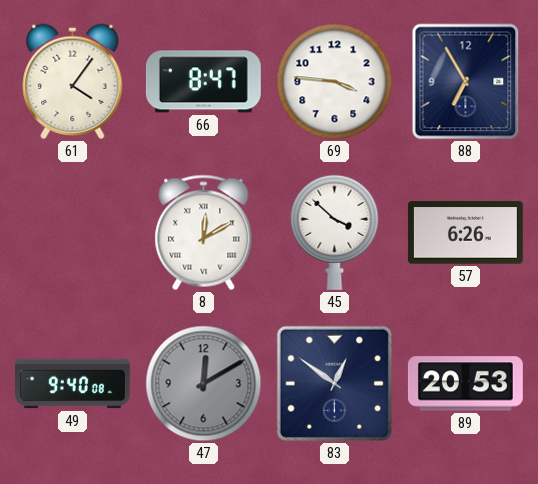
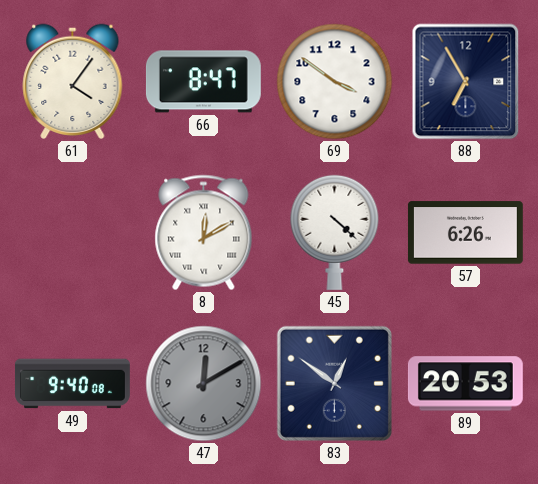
69: 3:46 -> 3:51
45: 3:52 -> 4:22
